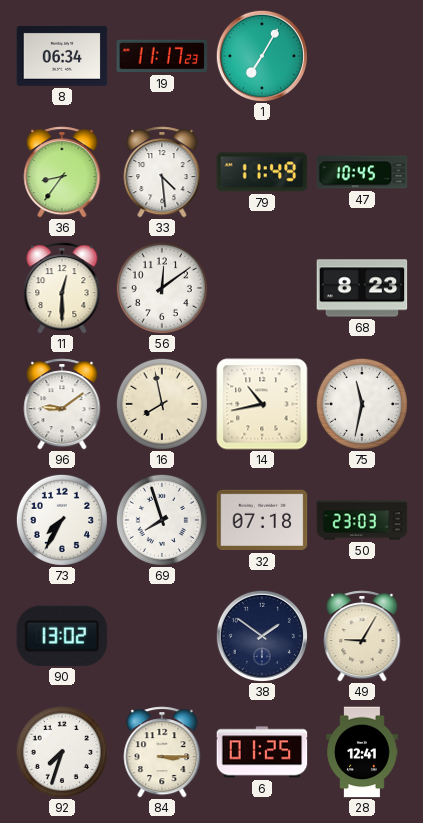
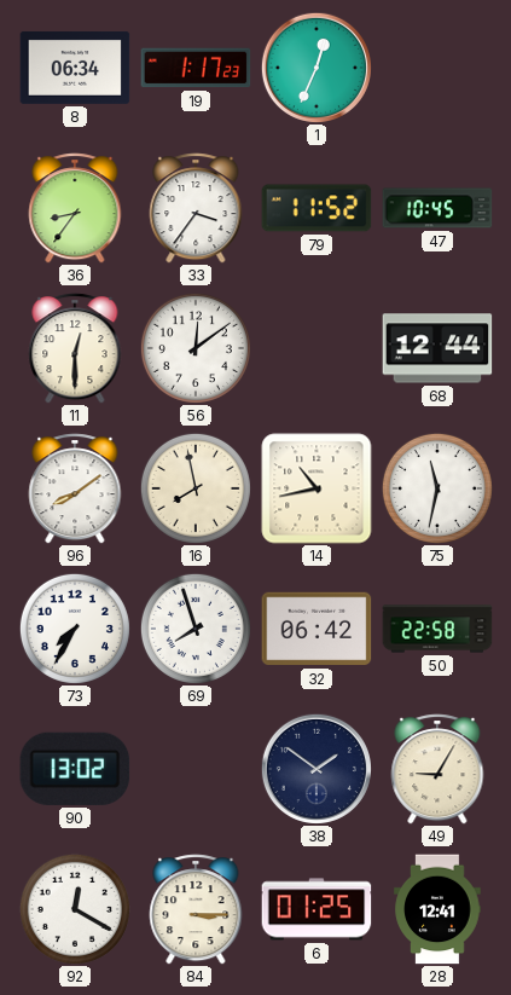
19: 11:17 -> 1:17
1: 7:05 -> 12:34
33: 4:29 -> 3:36
79: 11:49 -> 11:52
68: 8:23 -> 12:44
96: 9:09 -> 8:09
32: 07:18 -> 06:42
50: 23:03 -> 22:58
92: 7:33 -> 12:20
